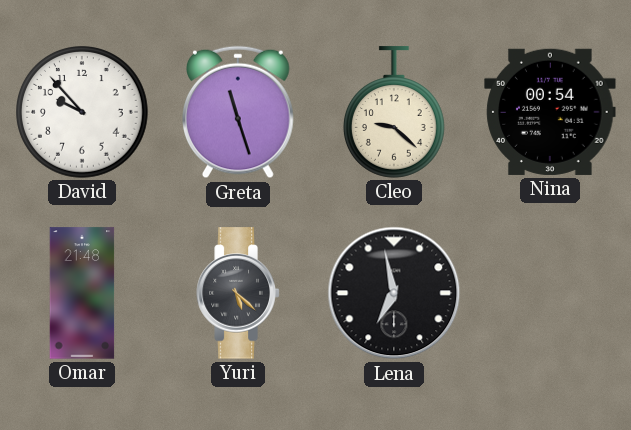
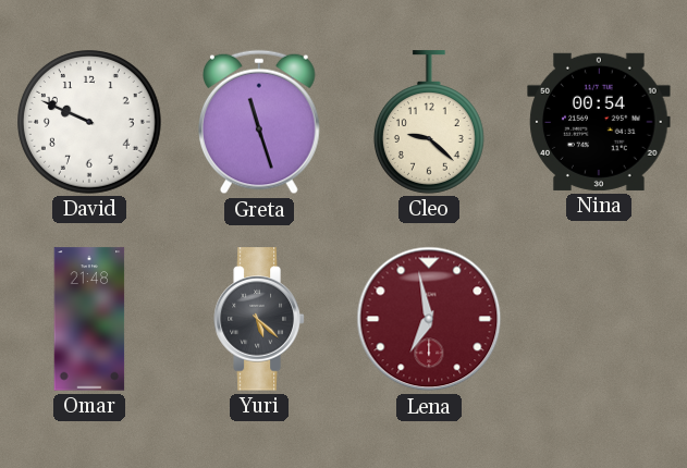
David: 9:53 -> 9:49
Lena dial: black -> burgundy
